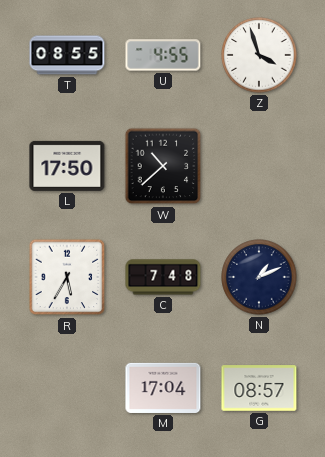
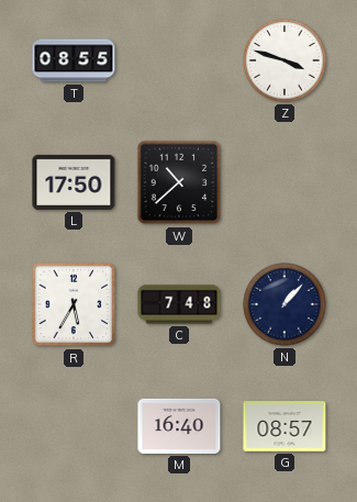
U: 4:55 -> none
Z: 3:57 -> 3:48
N: 1:11 -> 1:07
M: 17:04 -> 16:40
